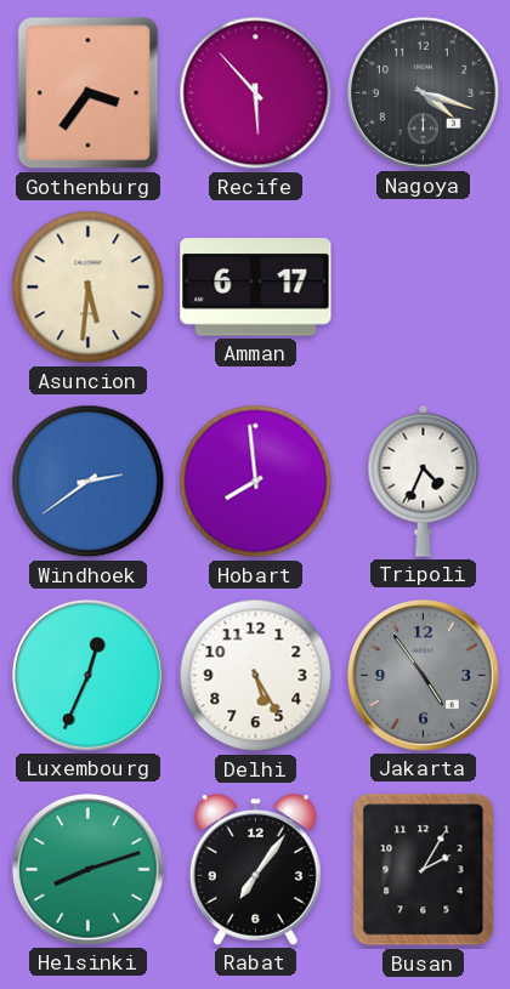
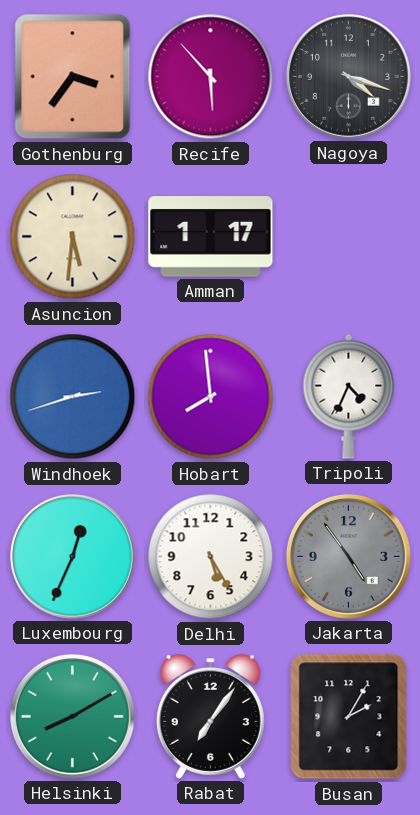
Amman: 6:17 -> 1:17
Windhoek: 2:39 -> 2:42
Helsinki: 8:12 -> 8:10
